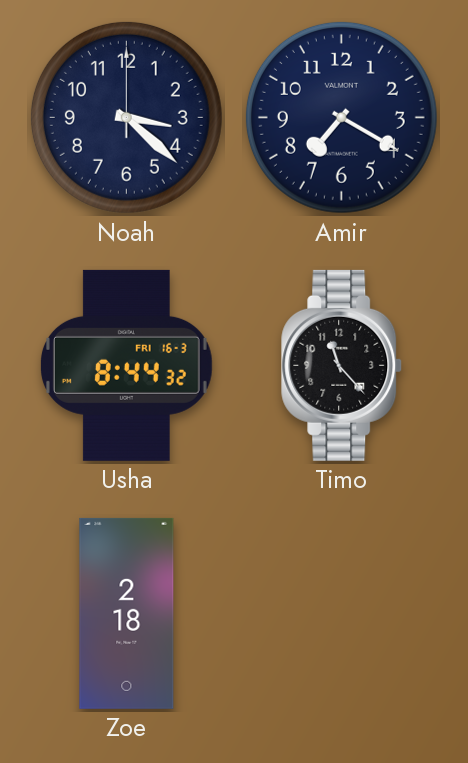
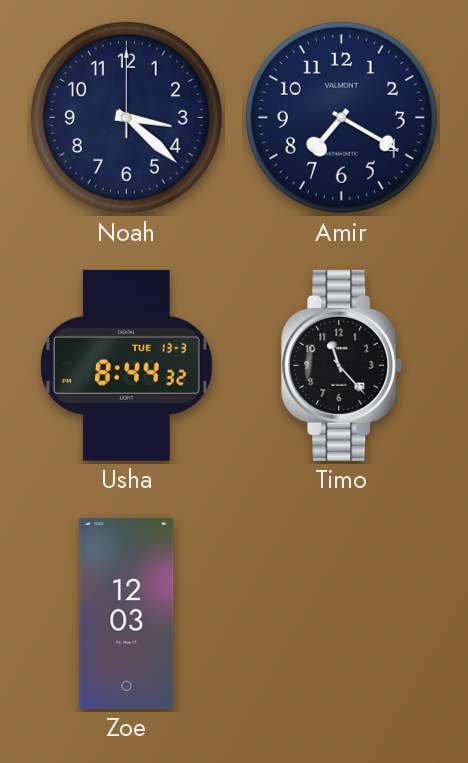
Usha date: FRI 16-3 -> TUE 13-3
Zoe: 2:18 -> 12:03
